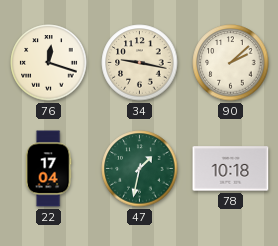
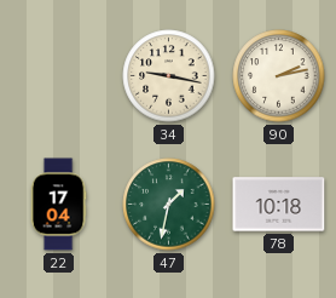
76: 12:18 -> none
90: 2:08 -> 2:13
